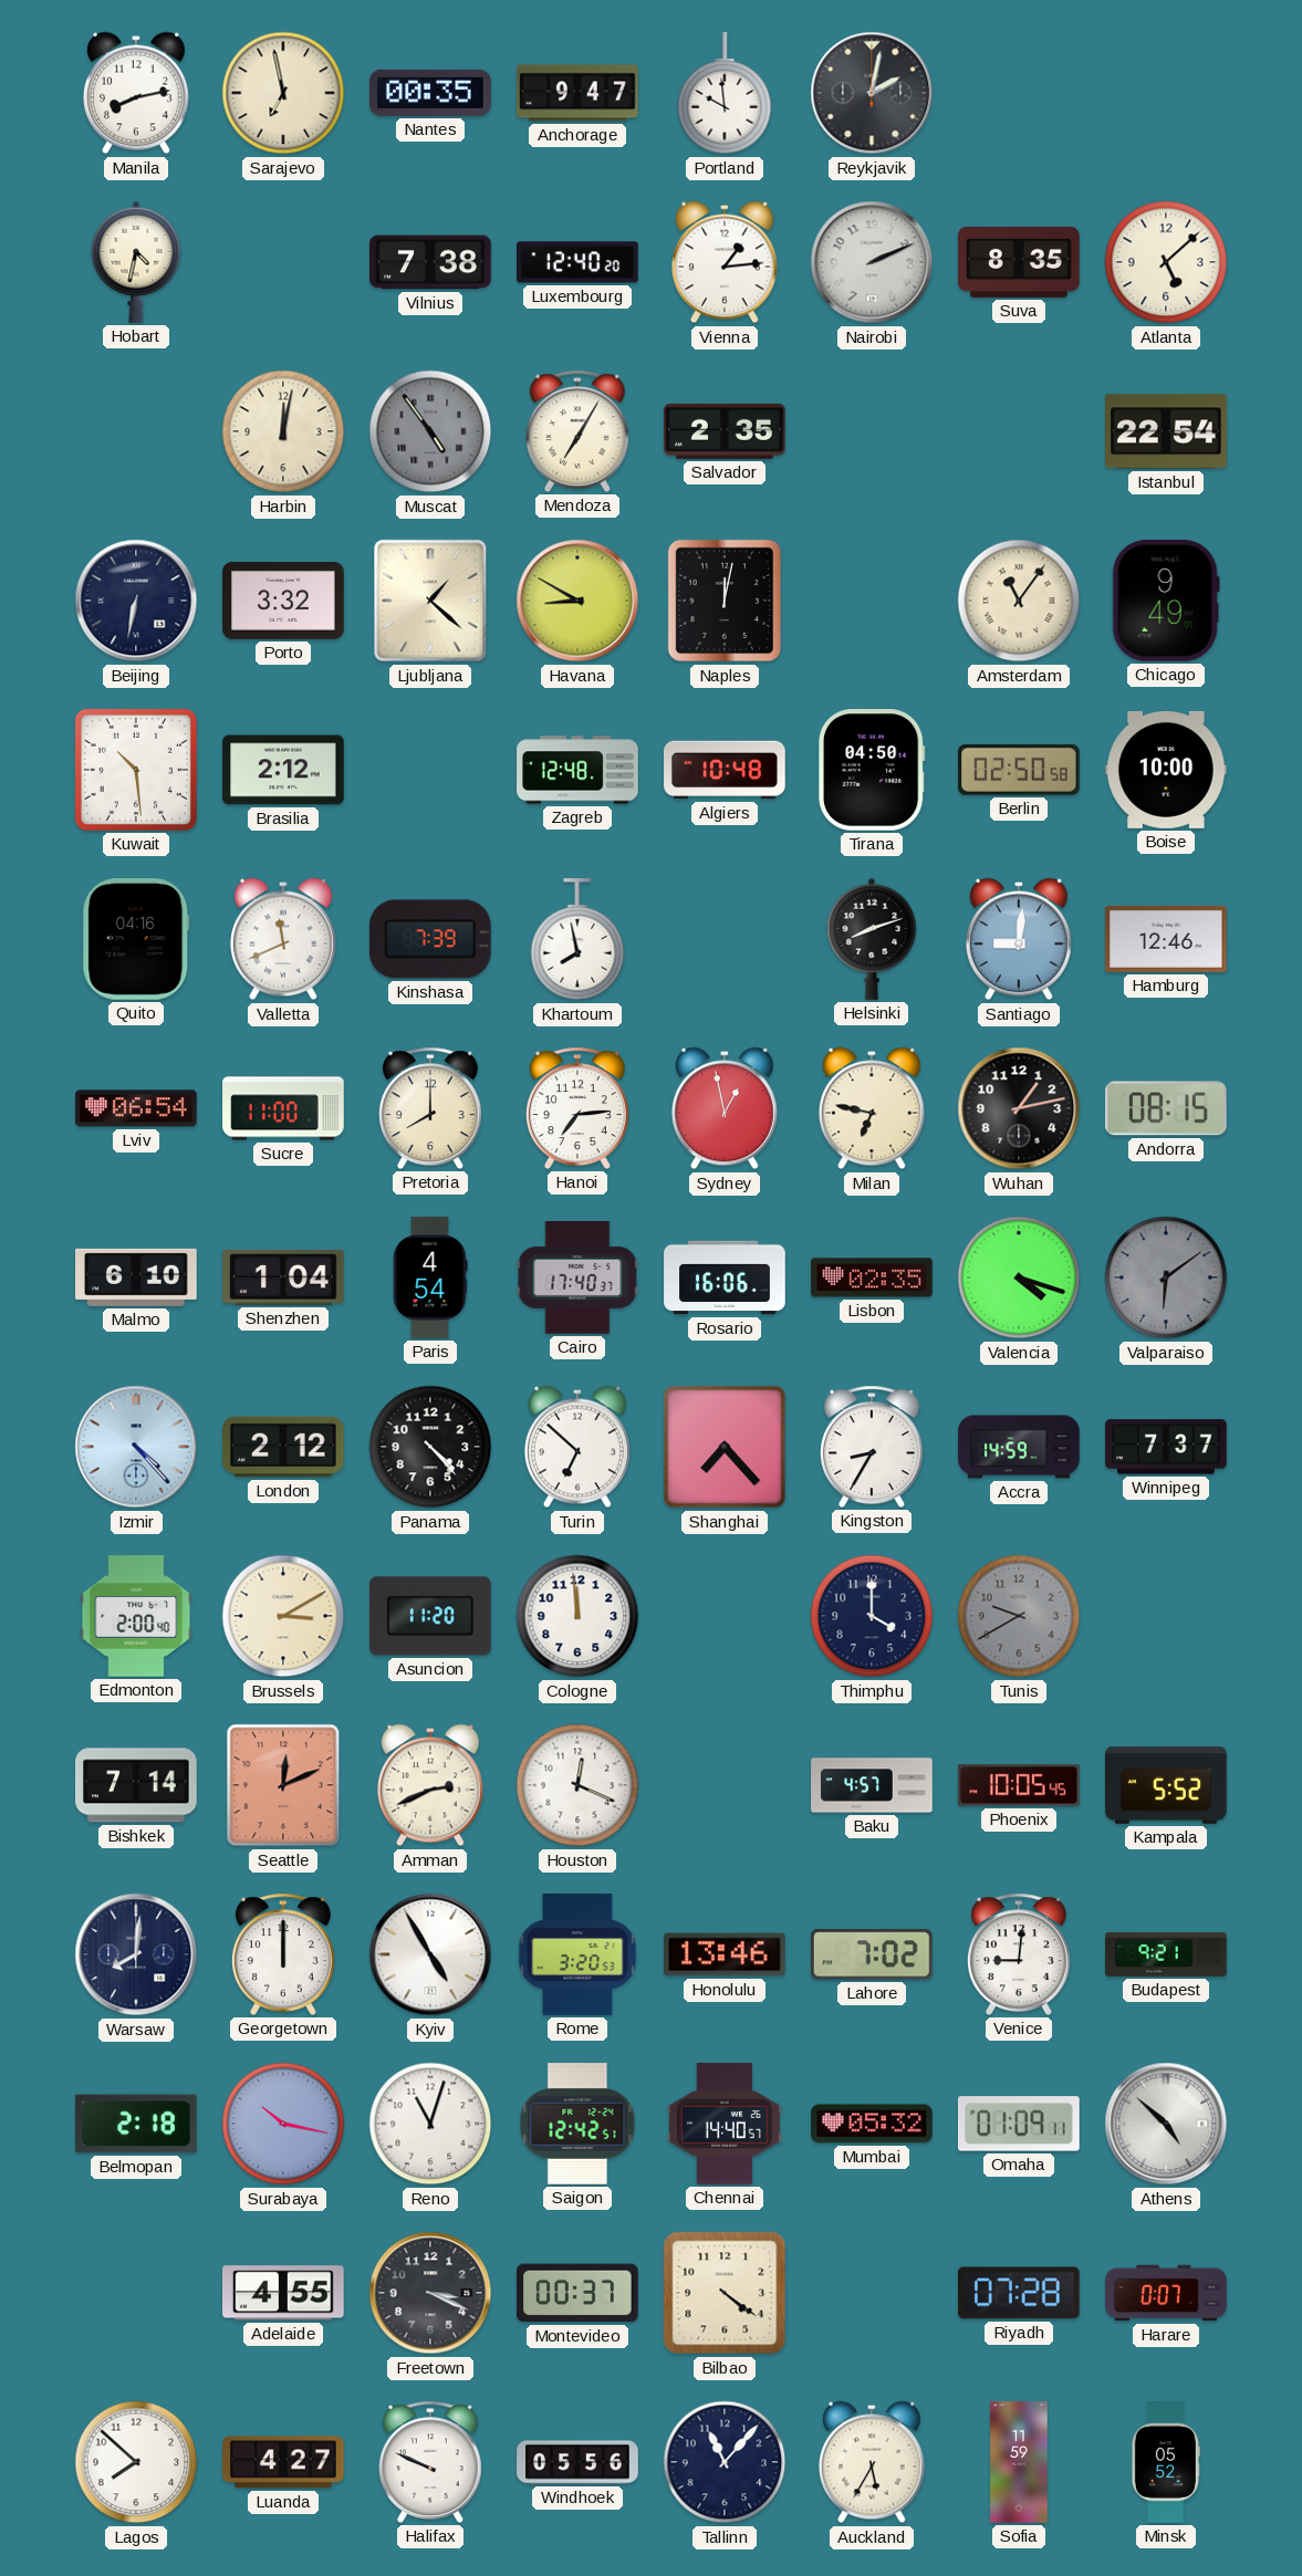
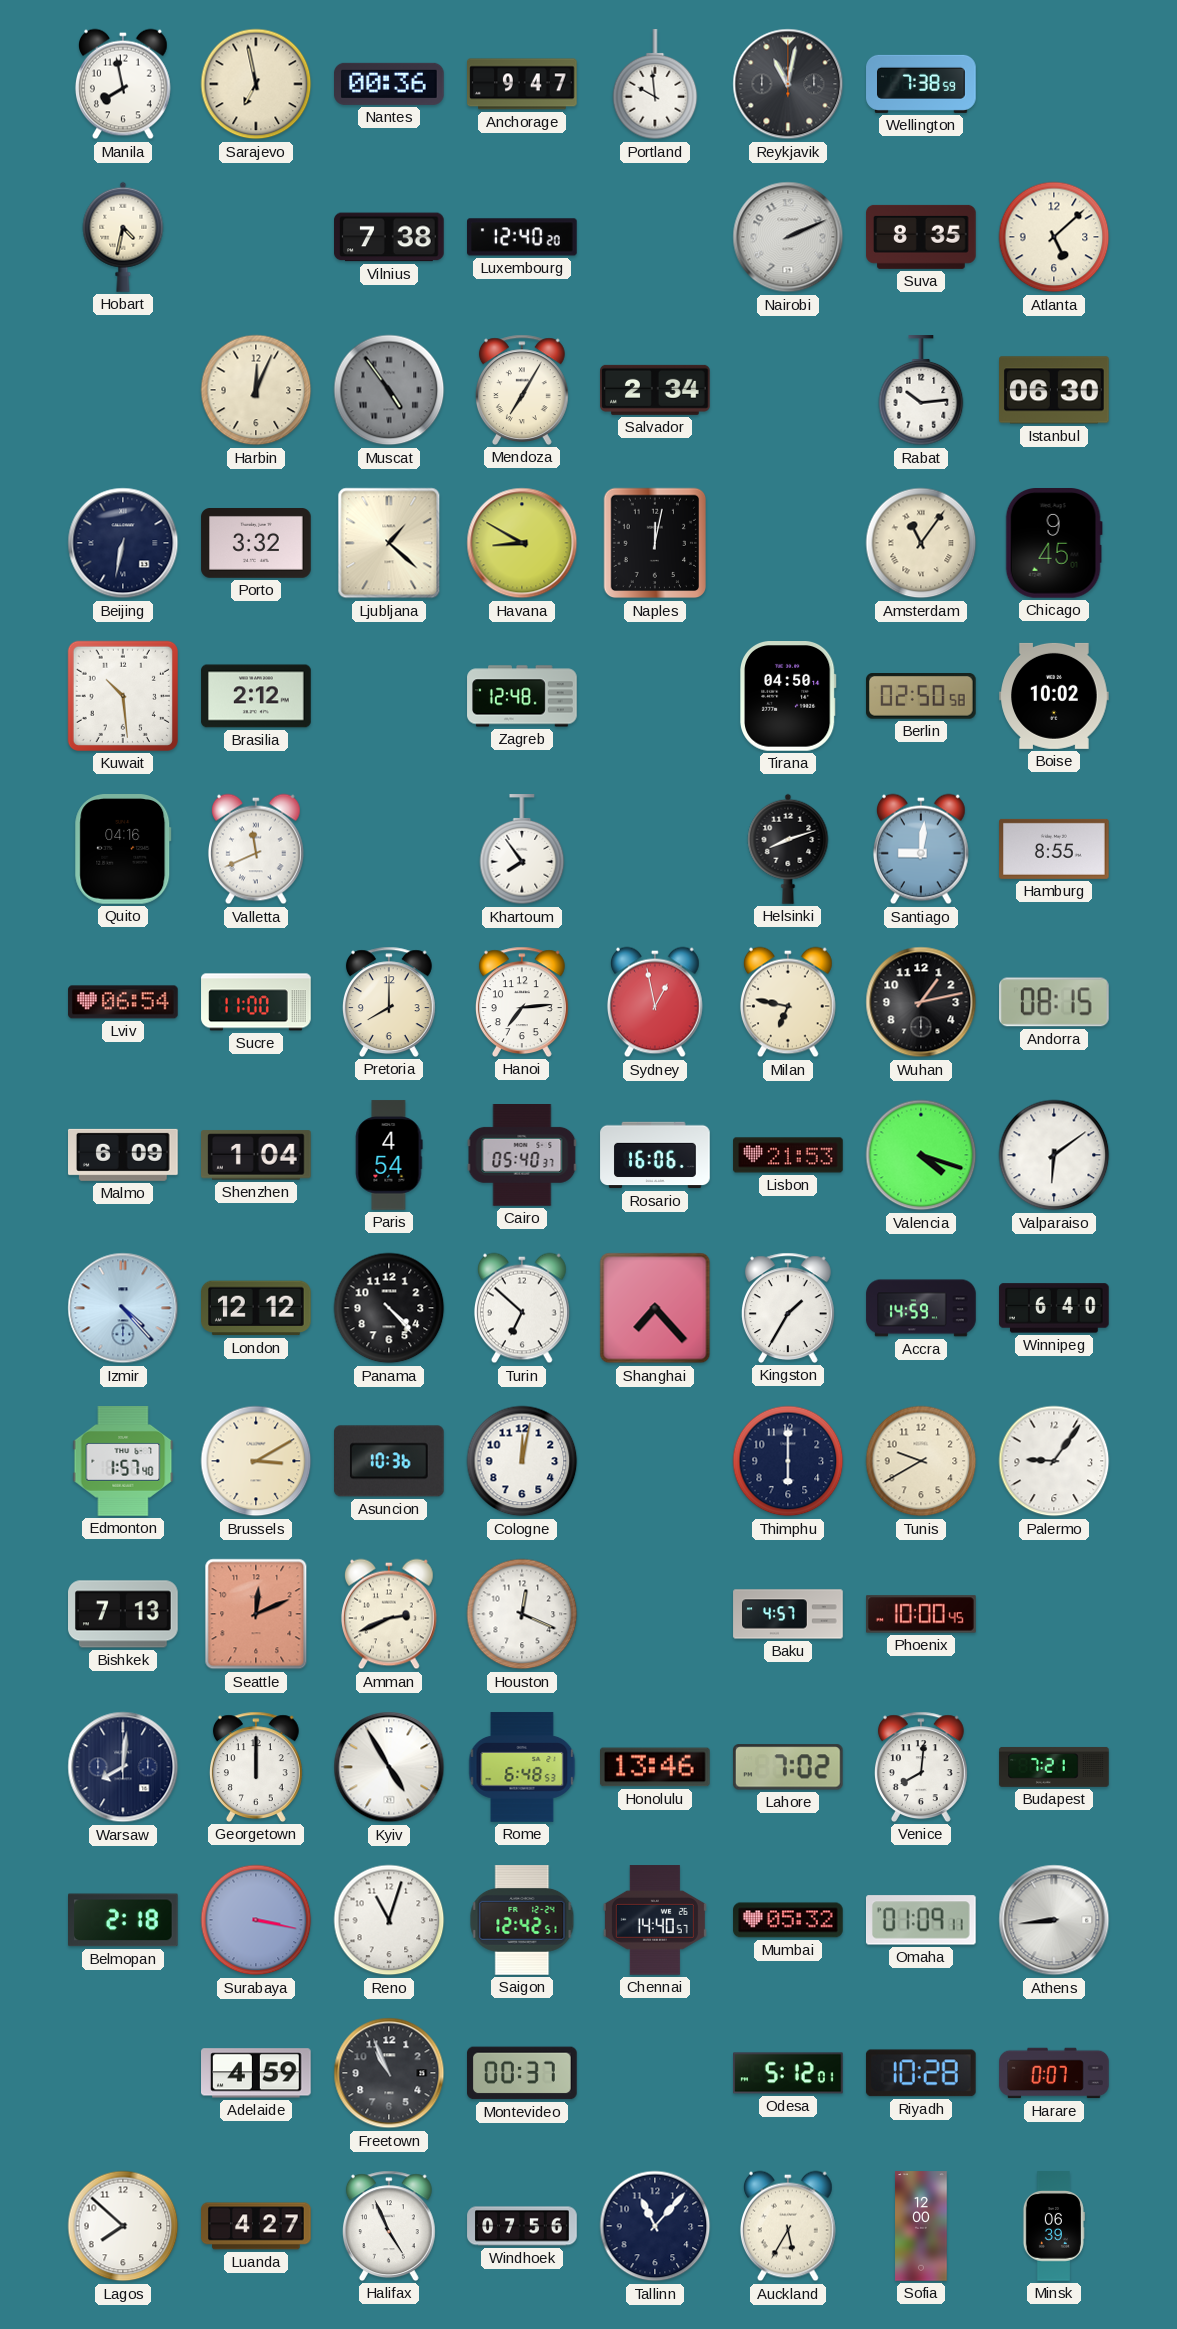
Manila: 8:13 -> 7:58
Nantes: 00:35 -> 00:36
Reykjavik: 2:02 -> 11:02
Wellington: none -> 7:38
Vienna: 1:14 -> none
Harbin: 12:02 -> 12:04
Salvador: 2:35 -> 2:34
Rabat: none -> 10:14
Istanbul: 22:54 -> 06:30
Chicago: 9:49 -> 9:45
Algiers: 10:48 -> none
Boise: 10:00 -> 10:02
Kinshasa: 7:39 -> none
Khartoum: 7:58 -> 7:54
Hamburg: 12:46 -> 8:55
Malmo: 6:10 -> 6:09
Cairo: 17:40 -> 05:40
Lisbon: 02:35 -> 21:53
Valparaiso dial: grey -> white
London: 2:12 -> 12:12
Kingston: 8:35 -> 1:35
Winnipeg: 7:37 -> 6:40
Edmonton: 2:00 -> 1:57
Asuncion: 11:20 -> 10:36
Cologne: 11:59 -> 12:02
Thimphu: 4:00 -> 6:00
Tunis dial: grey -> cream
Palermo: none -> 9:06
Bishkek: 7:14 -> 7:13
Phoenix: 10:05 -> 10:00
Kampala: 5:52 -> none
Rome: 3:20 -> 6:48
Venice: 9:01 -> 8:01
Budapest: 9:21 -> 7:21
Surabaya: 10:17 -> 3:17
Athens: 4:52 -> 8:44
Adelaide: 4:55 -> 4:59
Freetown: 3:19 -> 10:56
Bilbao: 4:21 -> none
Odesa: none -> 5:12
Riyadh: 07:28 -> 10:28
Halifax: 9:49 -> 4:56
Windhoek: 05:56 -> 07:56
Sofia: 11:59 -> 12:00
Minsk: 05:52 -> 06:39
